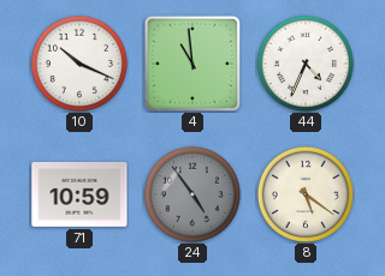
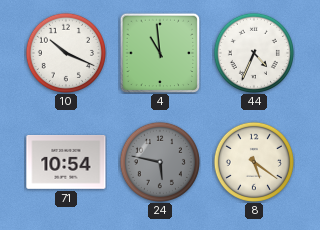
71: 10:59 -> 10:54
24: 4:54 -> 5:47
